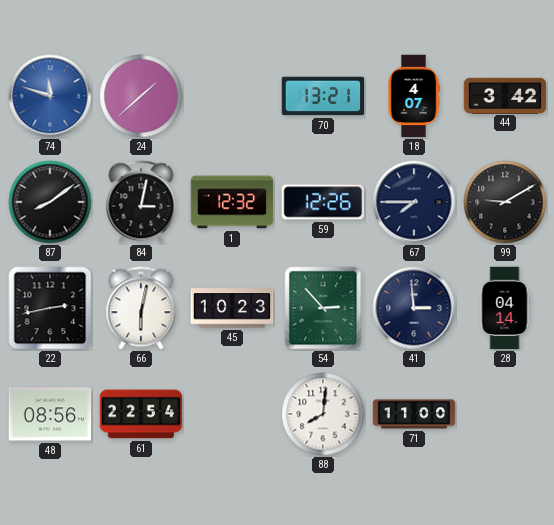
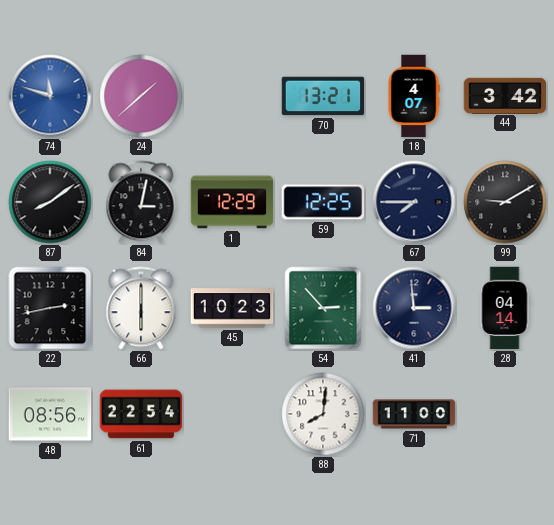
1: 12:32 -> 12:29
59: 12:26 -> 12:25
66: 6:02 -> 6:00
